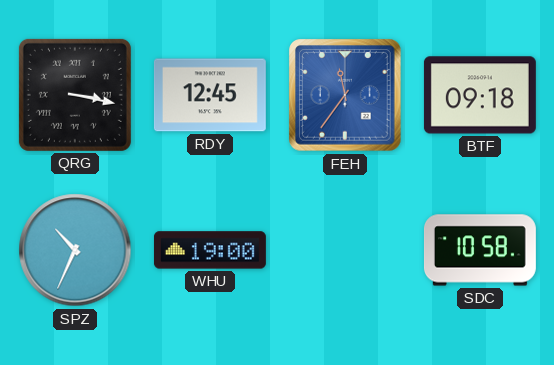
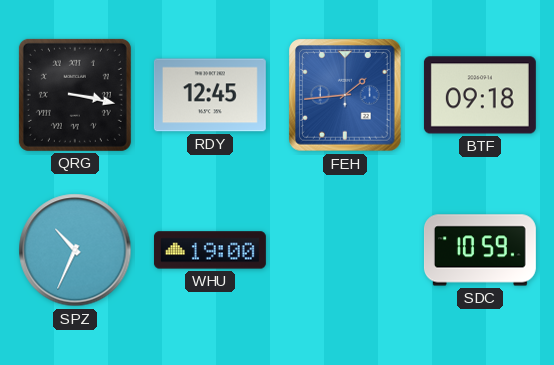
FEH: 11:36 -> 1:44
SDC: 10:58 -> 10:59
